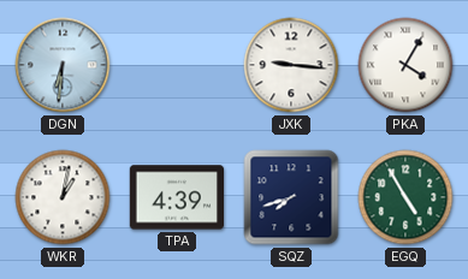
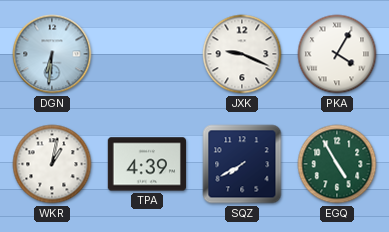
JXK: 9:16 -> 9:19
SQZ: 7:42 -> 7:40
